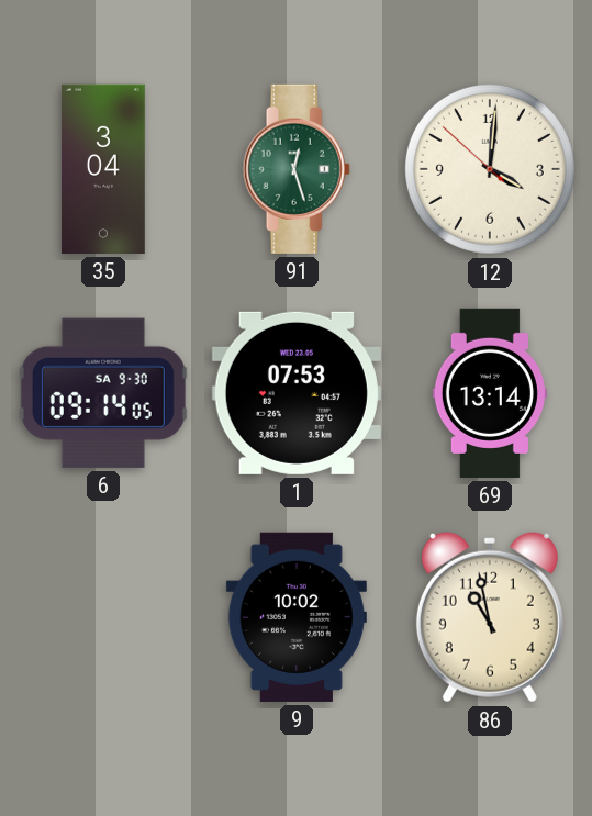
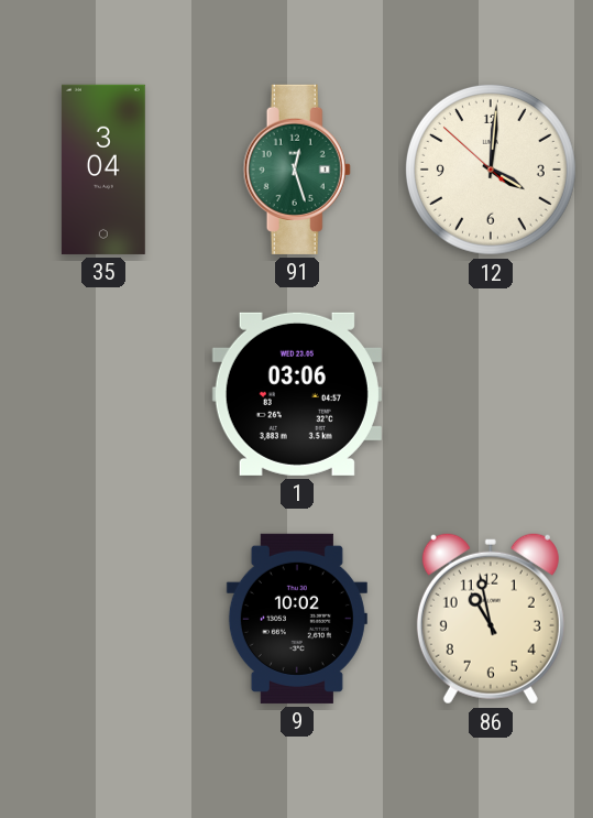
6: 09:14 -> none
1: 07:53 -> 03:06
69: 13:14 -> none
